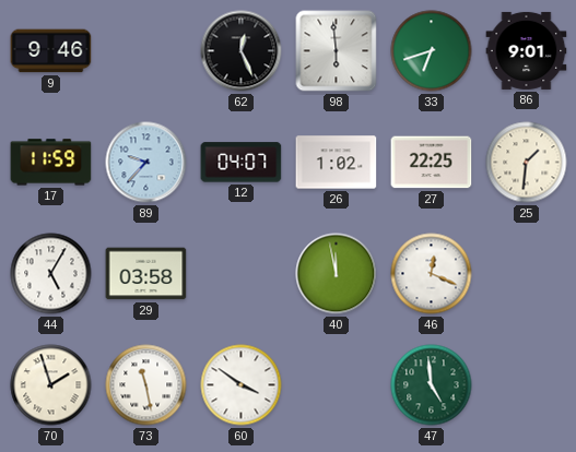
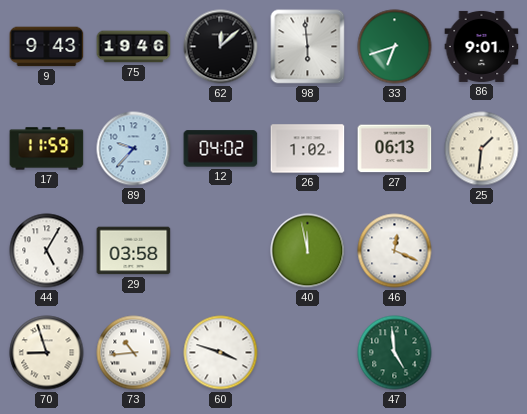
9: 9:46 -> 9:43
75: none -> 19:46
62: 12:26 -> 12:08
12: 04:07 -> 04:02
27: 22:25 -> 06:13
70: 1:57 -> 8:57
73: 11:28 -> 10:44
60: 3:51 -> 3:48
